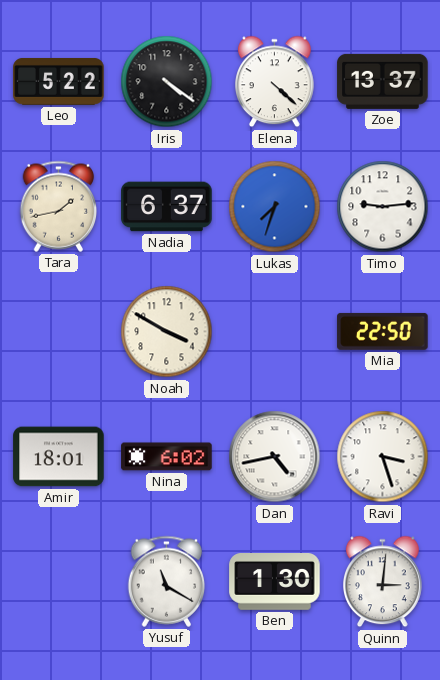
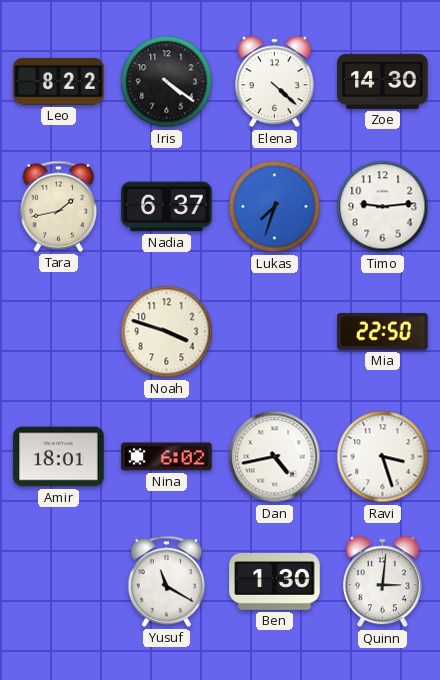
Leo: 5:22 -> 8:22
Zoe: 13:37 -> 14:30
Noah: 3:50 -> 3:48
